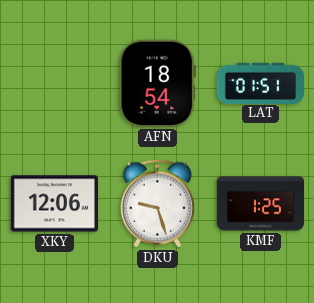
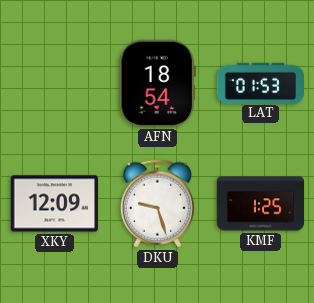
LAT: 01:51 -> 01:53
XKY: 12:06 -> 12:09
